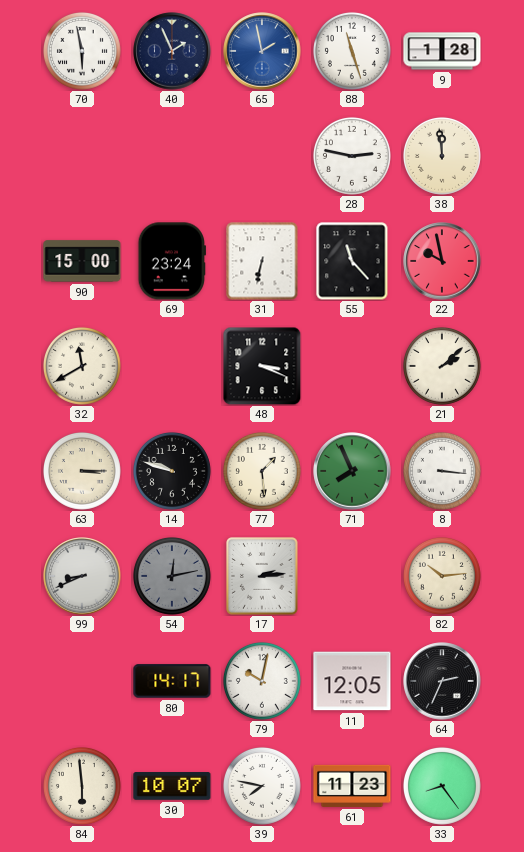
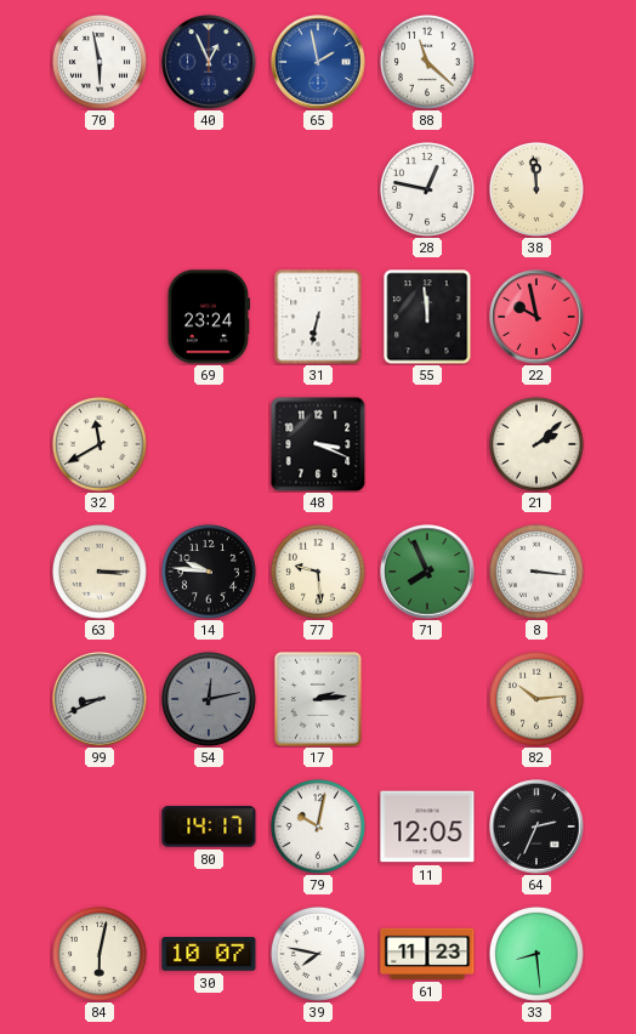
40: 1:56 -> 12:56
88: 11:27 -> 11:22
9: 1:28 -> none
28: 2:47 -> 12:47
90: 15:00 -> none
55: 11:23 -> 11:59
14: 9:48 -> 9:46
77: 1:29 -> 9:29
84: 5:59 -> 6:02
33: 8:24 -> 8:29
